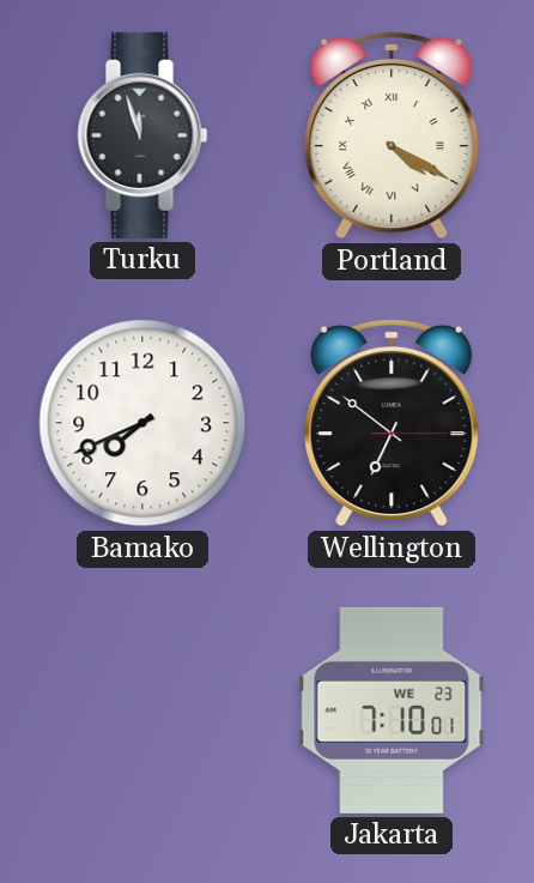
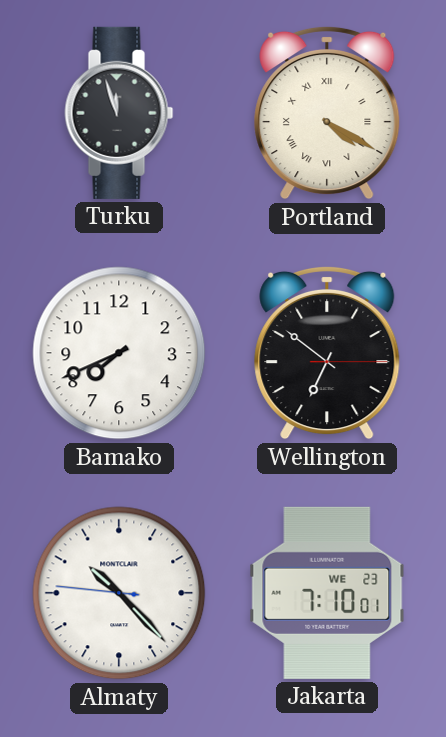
Almaty: none -> 10:22
